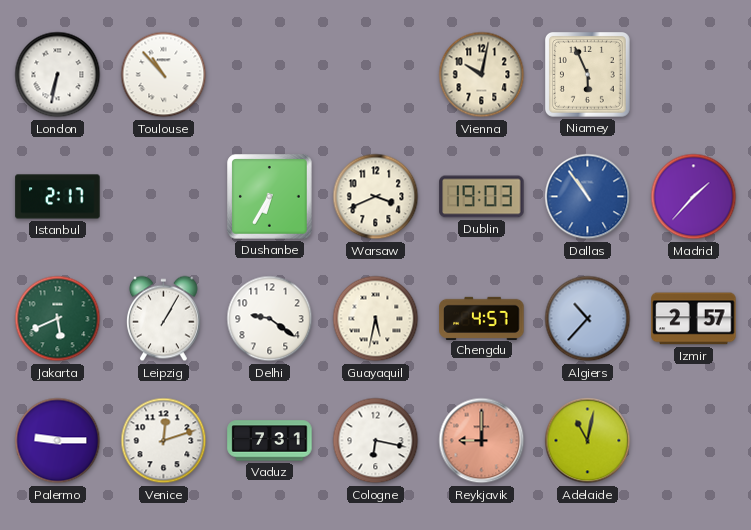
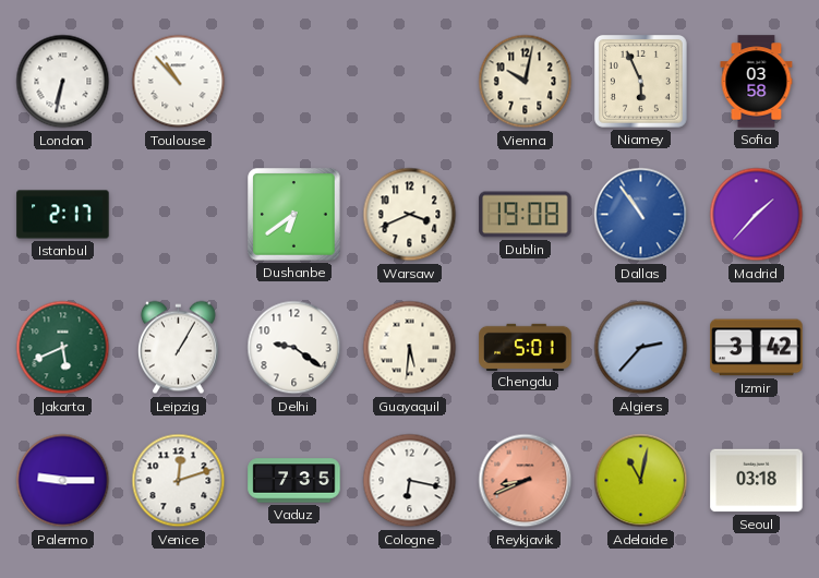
Sofia: none -> 03:58
Dushanbe: 6:35 -> 6:39
Dublin: 19:03 -> 19:08
Guayaquil: 5:32 -> 5:31
Chengdu: 4:57 -> 5:01
Algiers: 10:37 -> 2:37
Izmir: 2:57 -> 3:42
Vaduz: 7:31 -> 7:35
Reykjavik: 9:00 -> 8:41
Seoul: none -> 03:18
